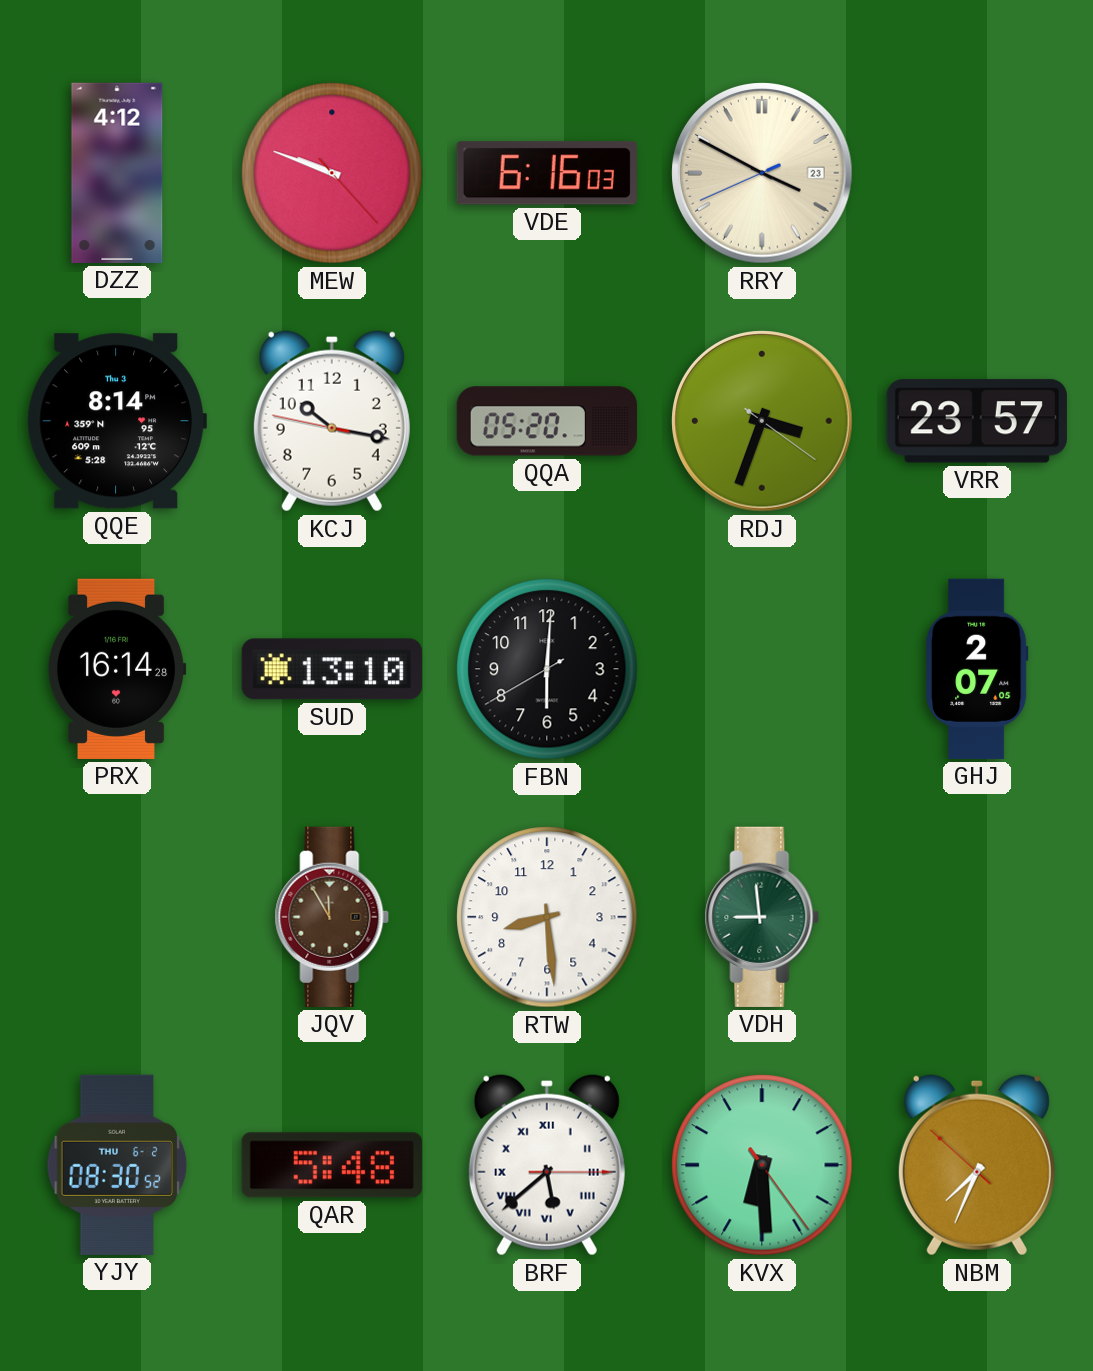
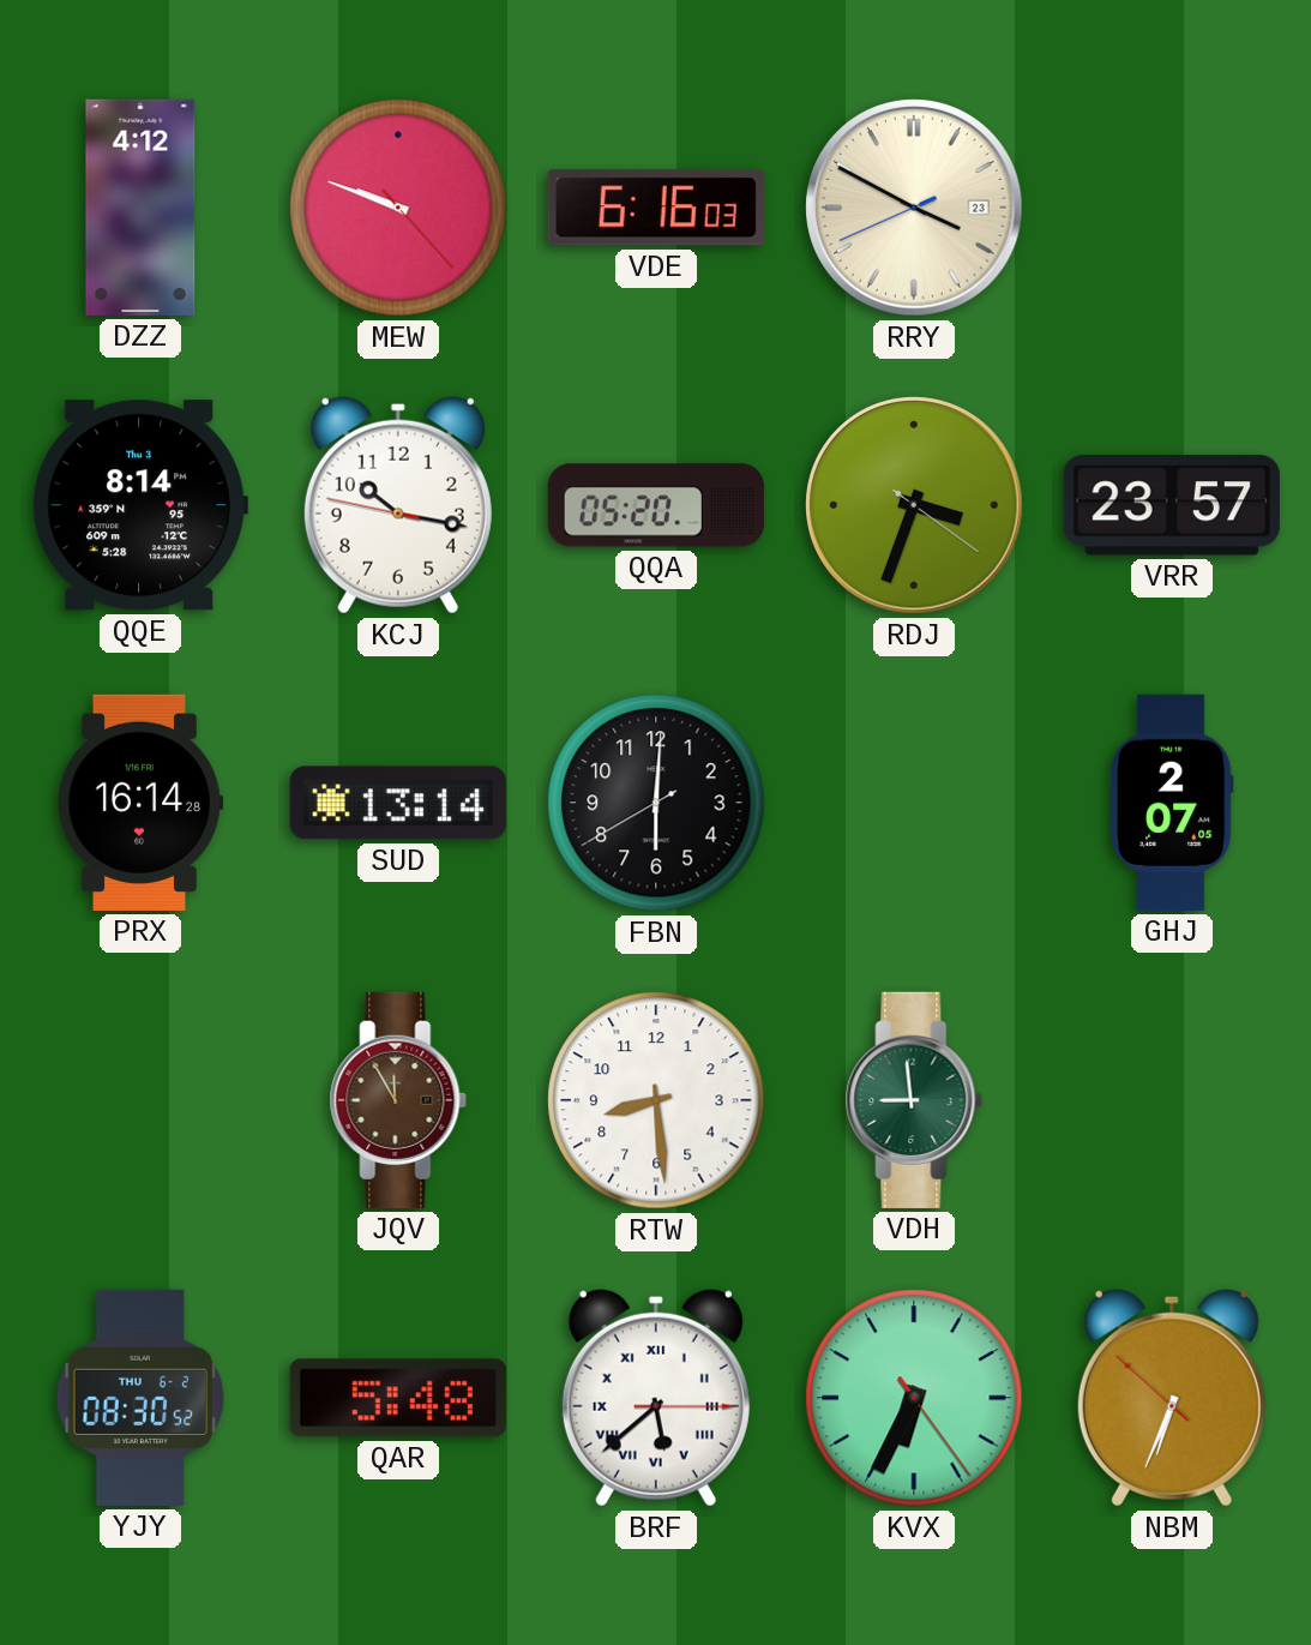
SUD: 13:10 -> 13:14
KVX: 6:29 -> 6:34
NBM: 7:33 -> 6:33
